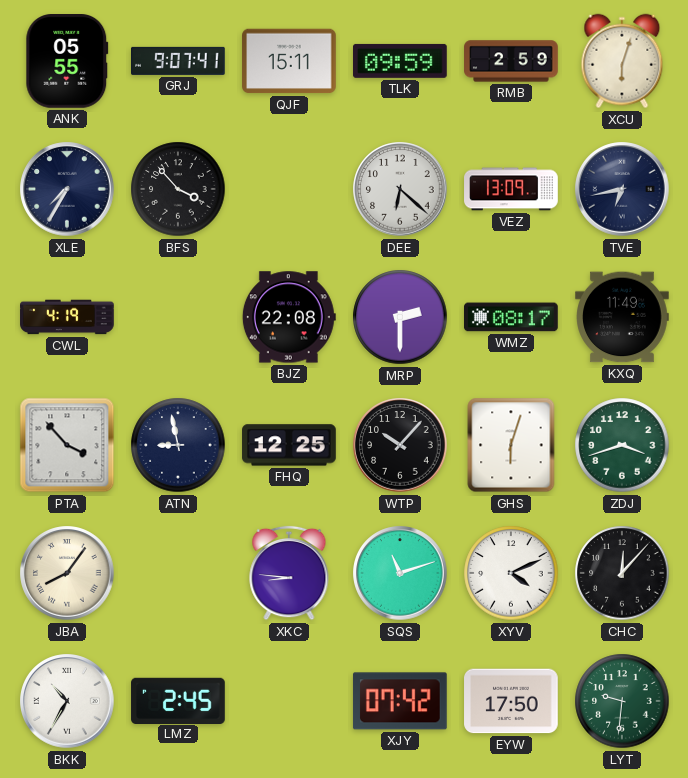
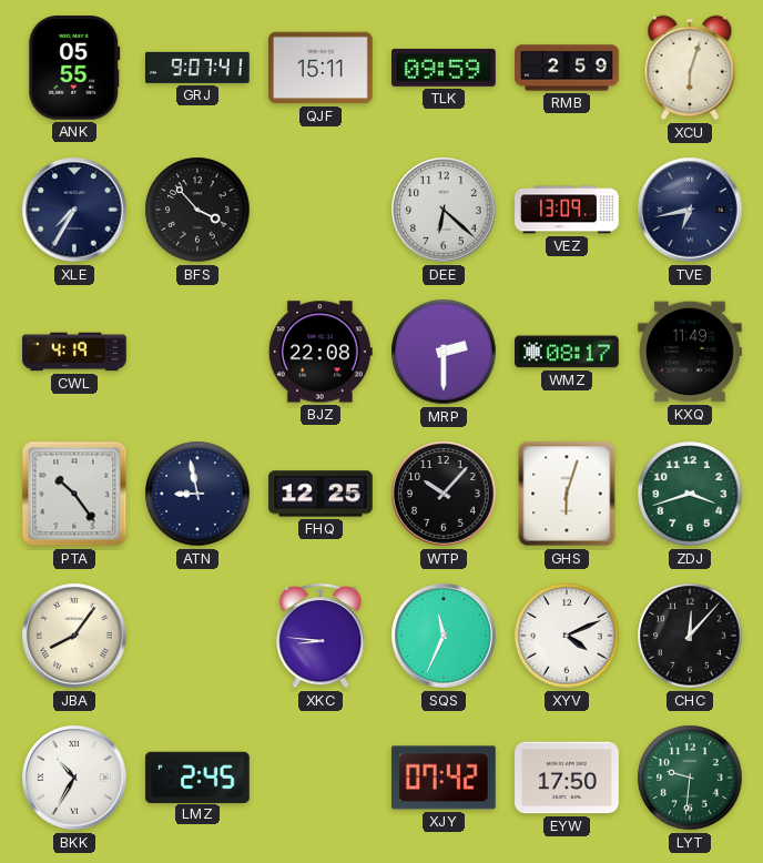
PTA: 3:53 -> 10:24
SQS: 11:12 -> 11:34
